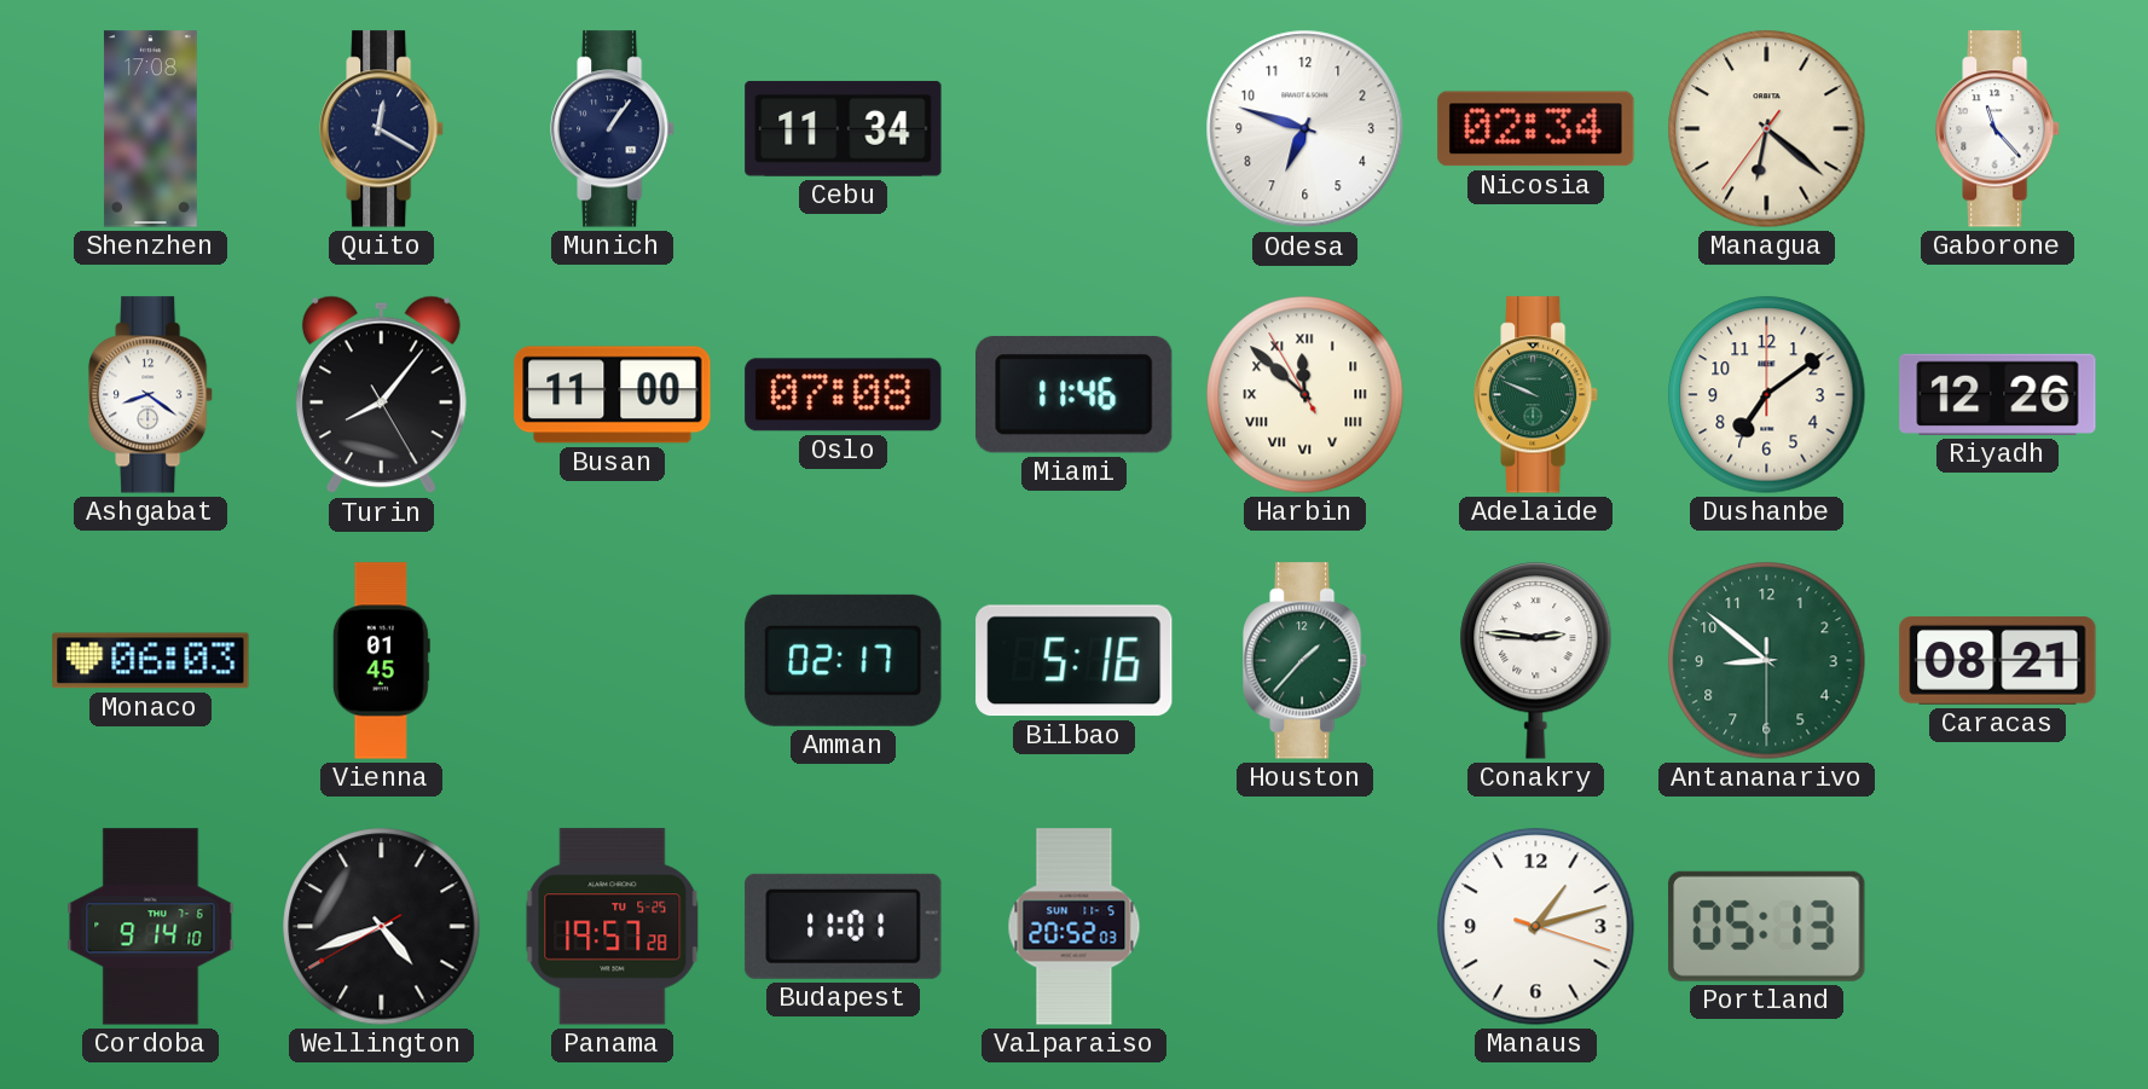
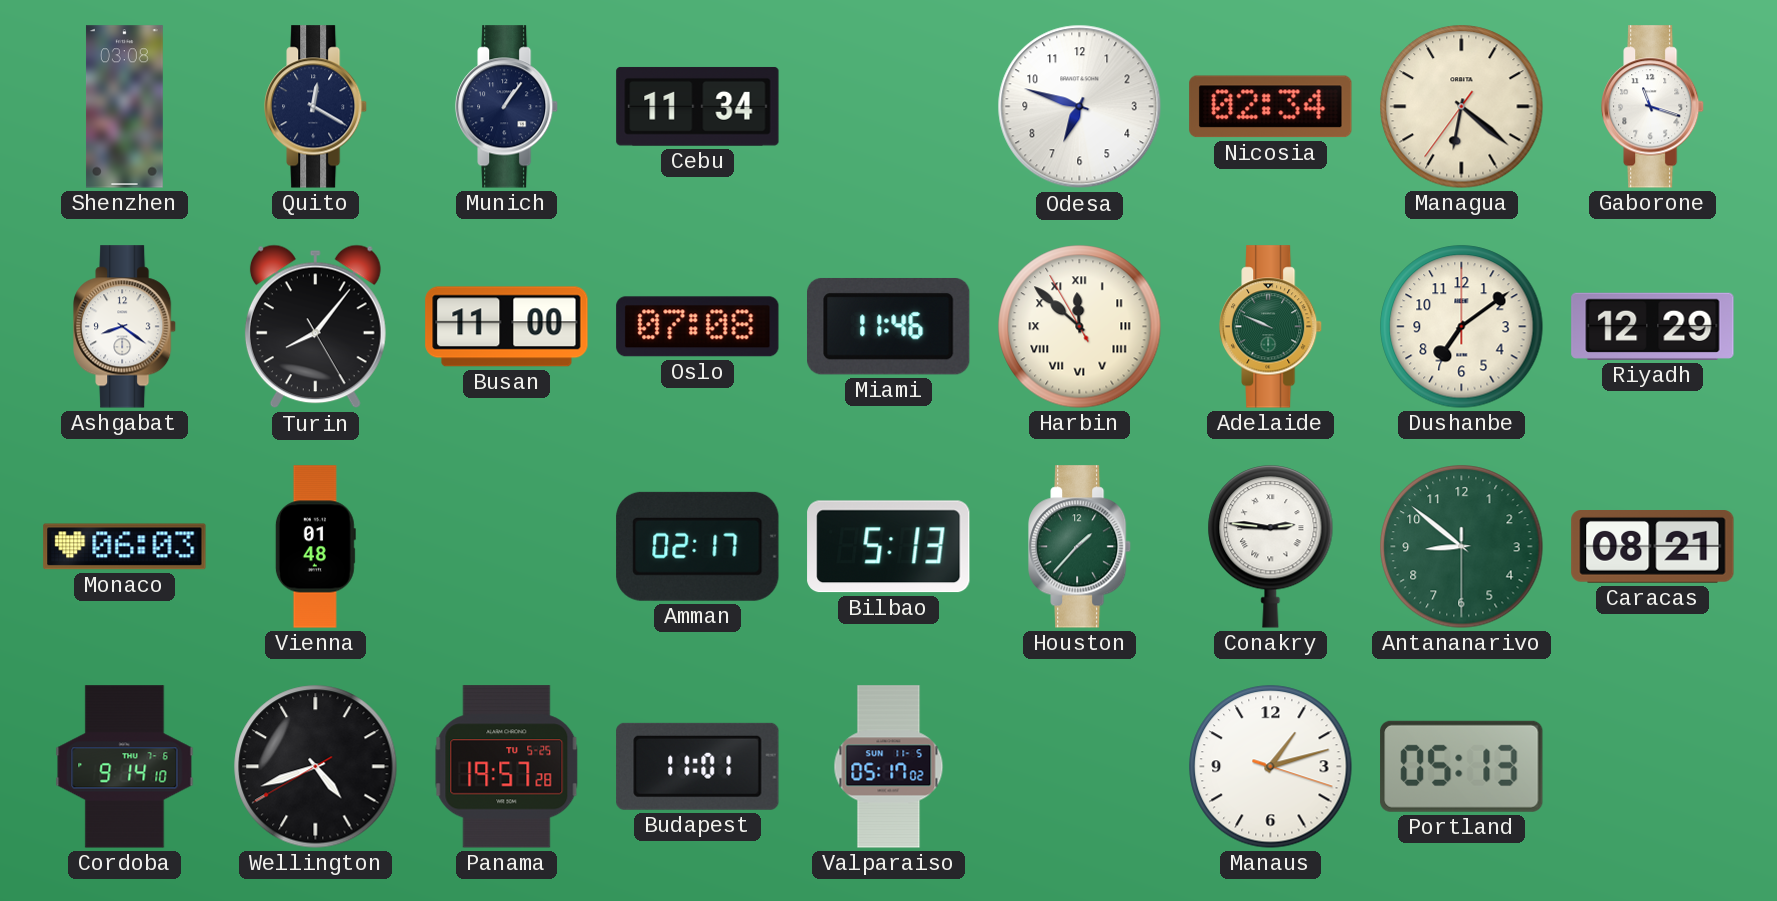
Shenzhen: 17:08 -> 03:08
Gaborone: 11:23 -> 11:18
Riyadh: 12:26 -> 12:29
Vienna: 01:45 -> 01:48
Bilbao: 5:16 -> 5:13
Valparaiso: 20:52 -> 05:17
